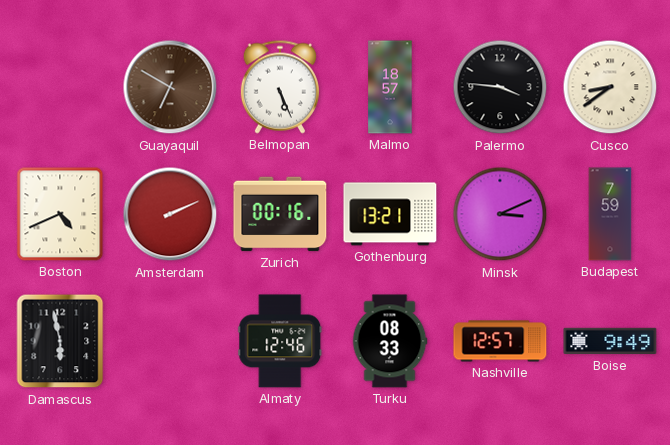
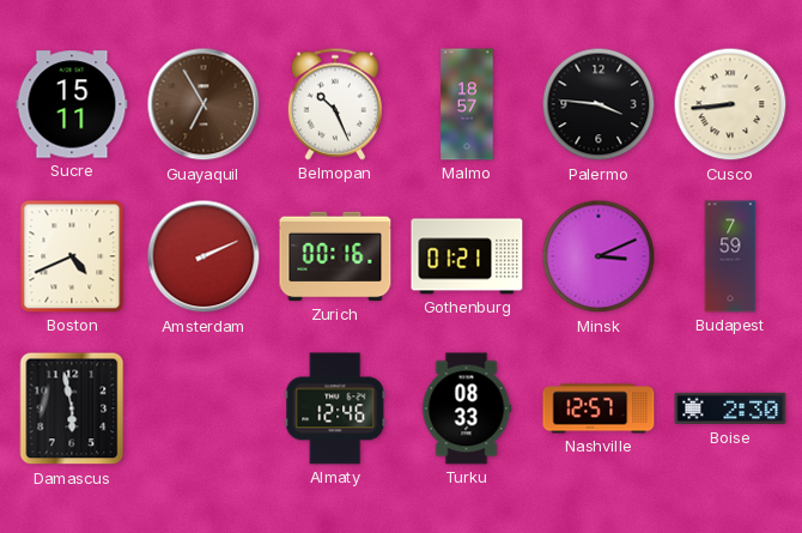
Sucre: none -> 15:11
Guayaquil: 6:50 -> 6:55
Belmopan: 5:26 -> 10:26
Cusco: 8:39 -> 8:44
Gothenburg: 13:21 -> 01:21
Boise: 9:49 -> 2:30
